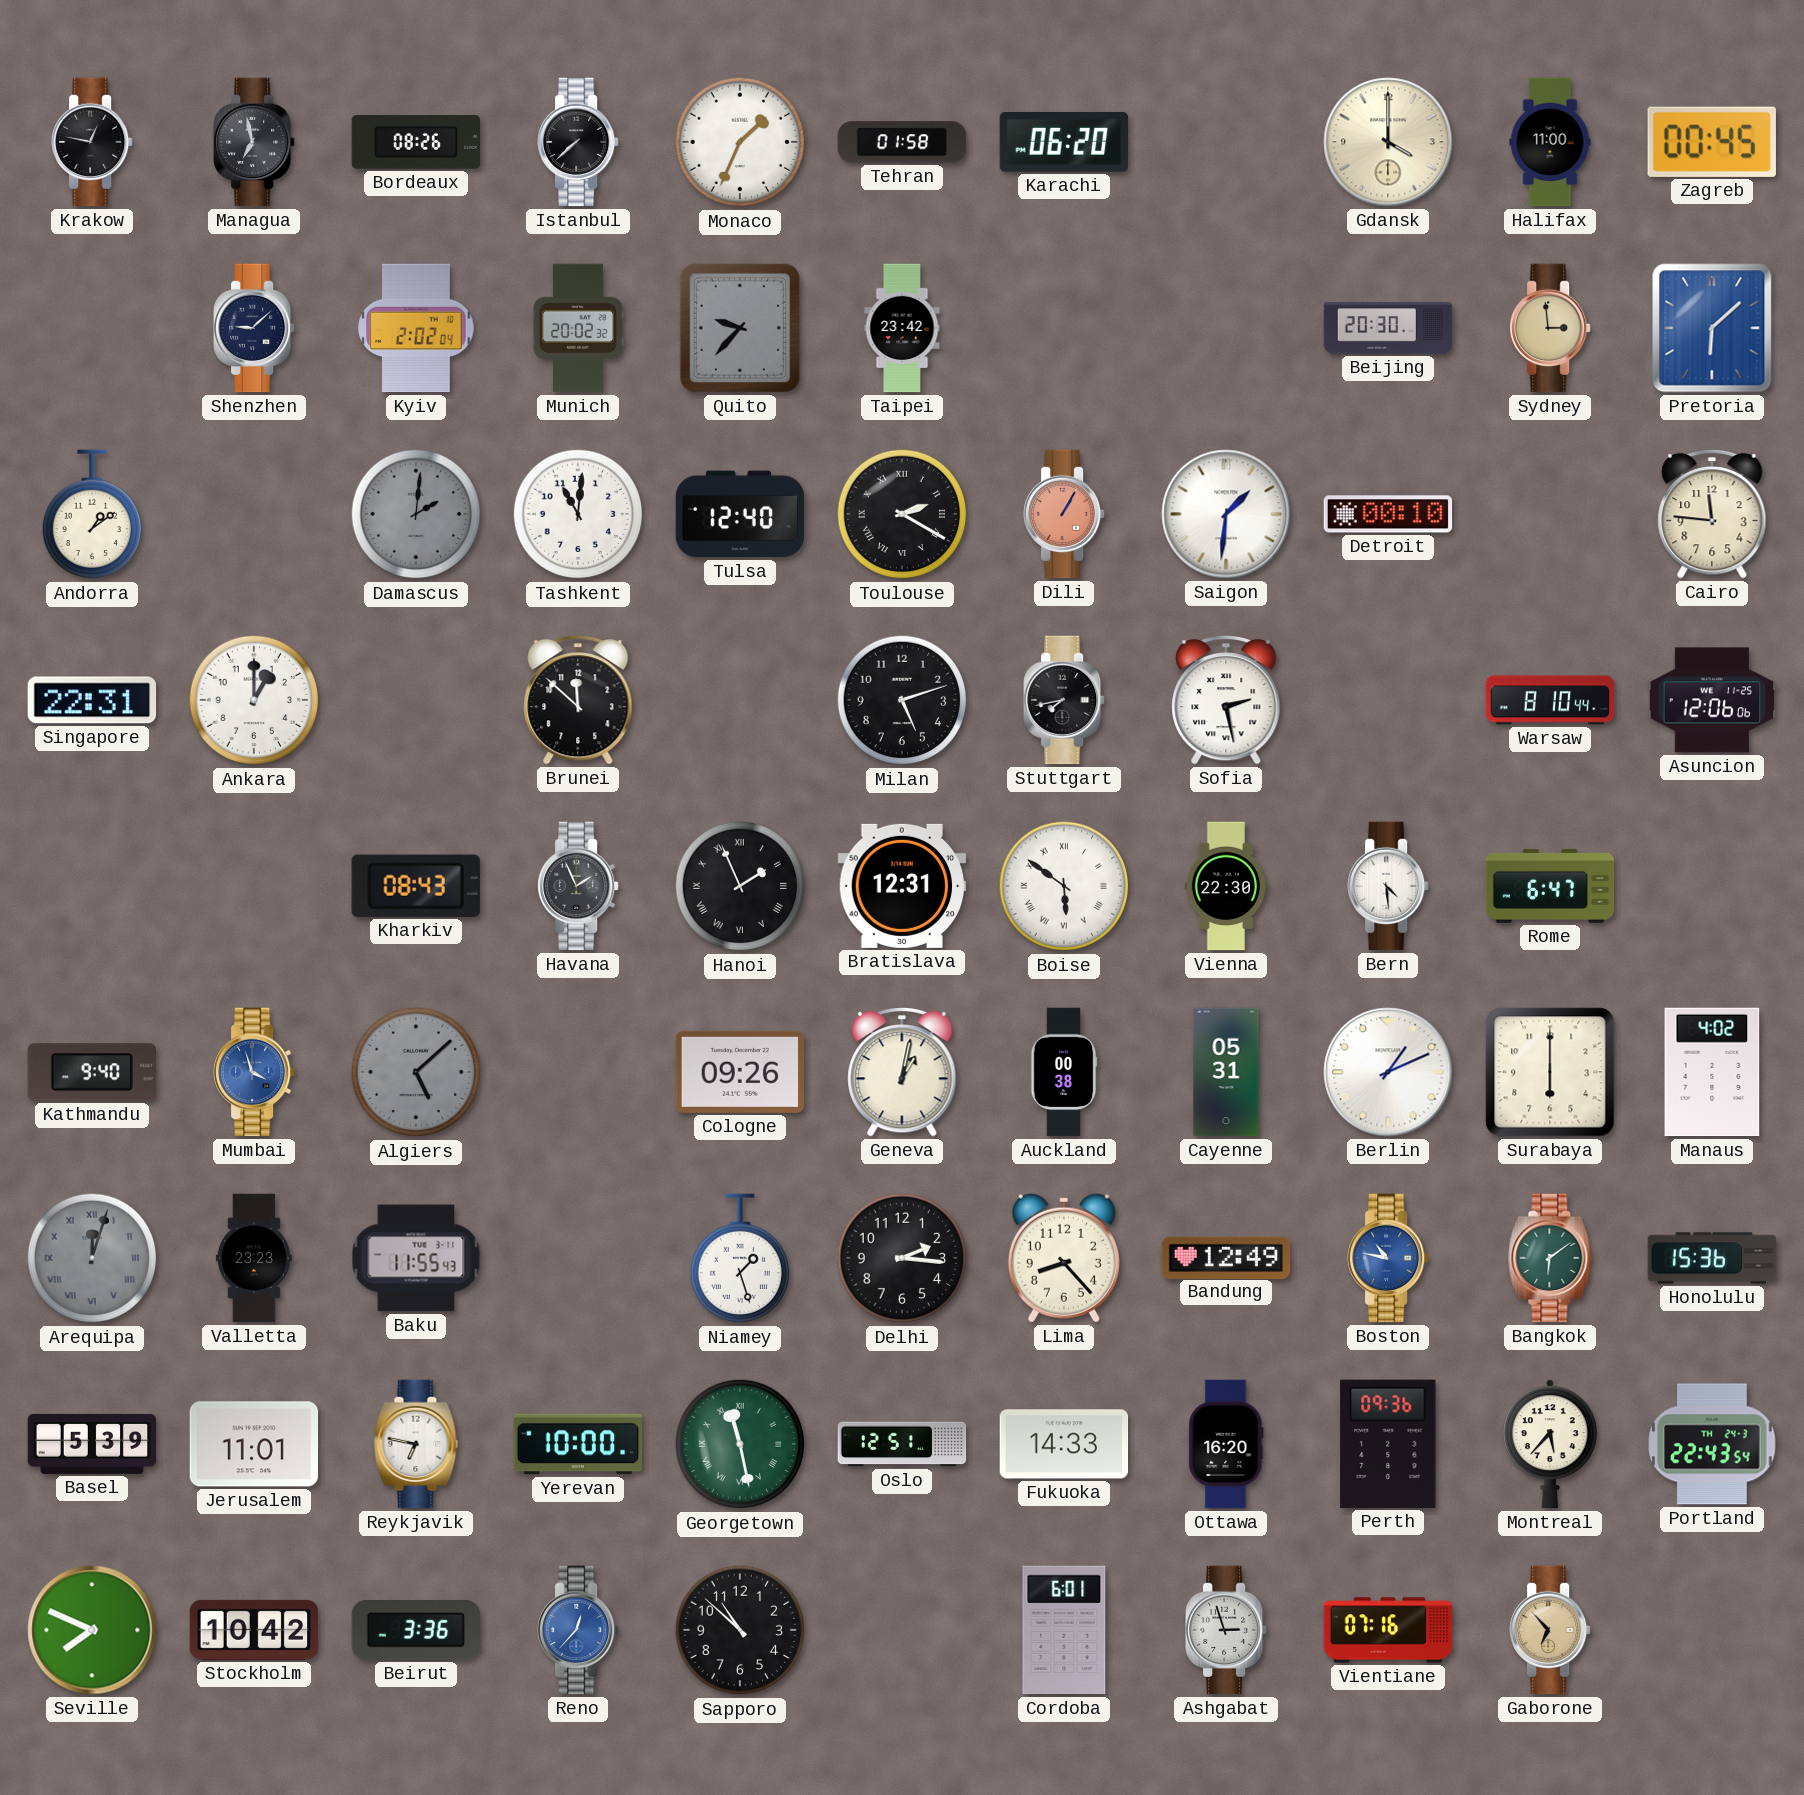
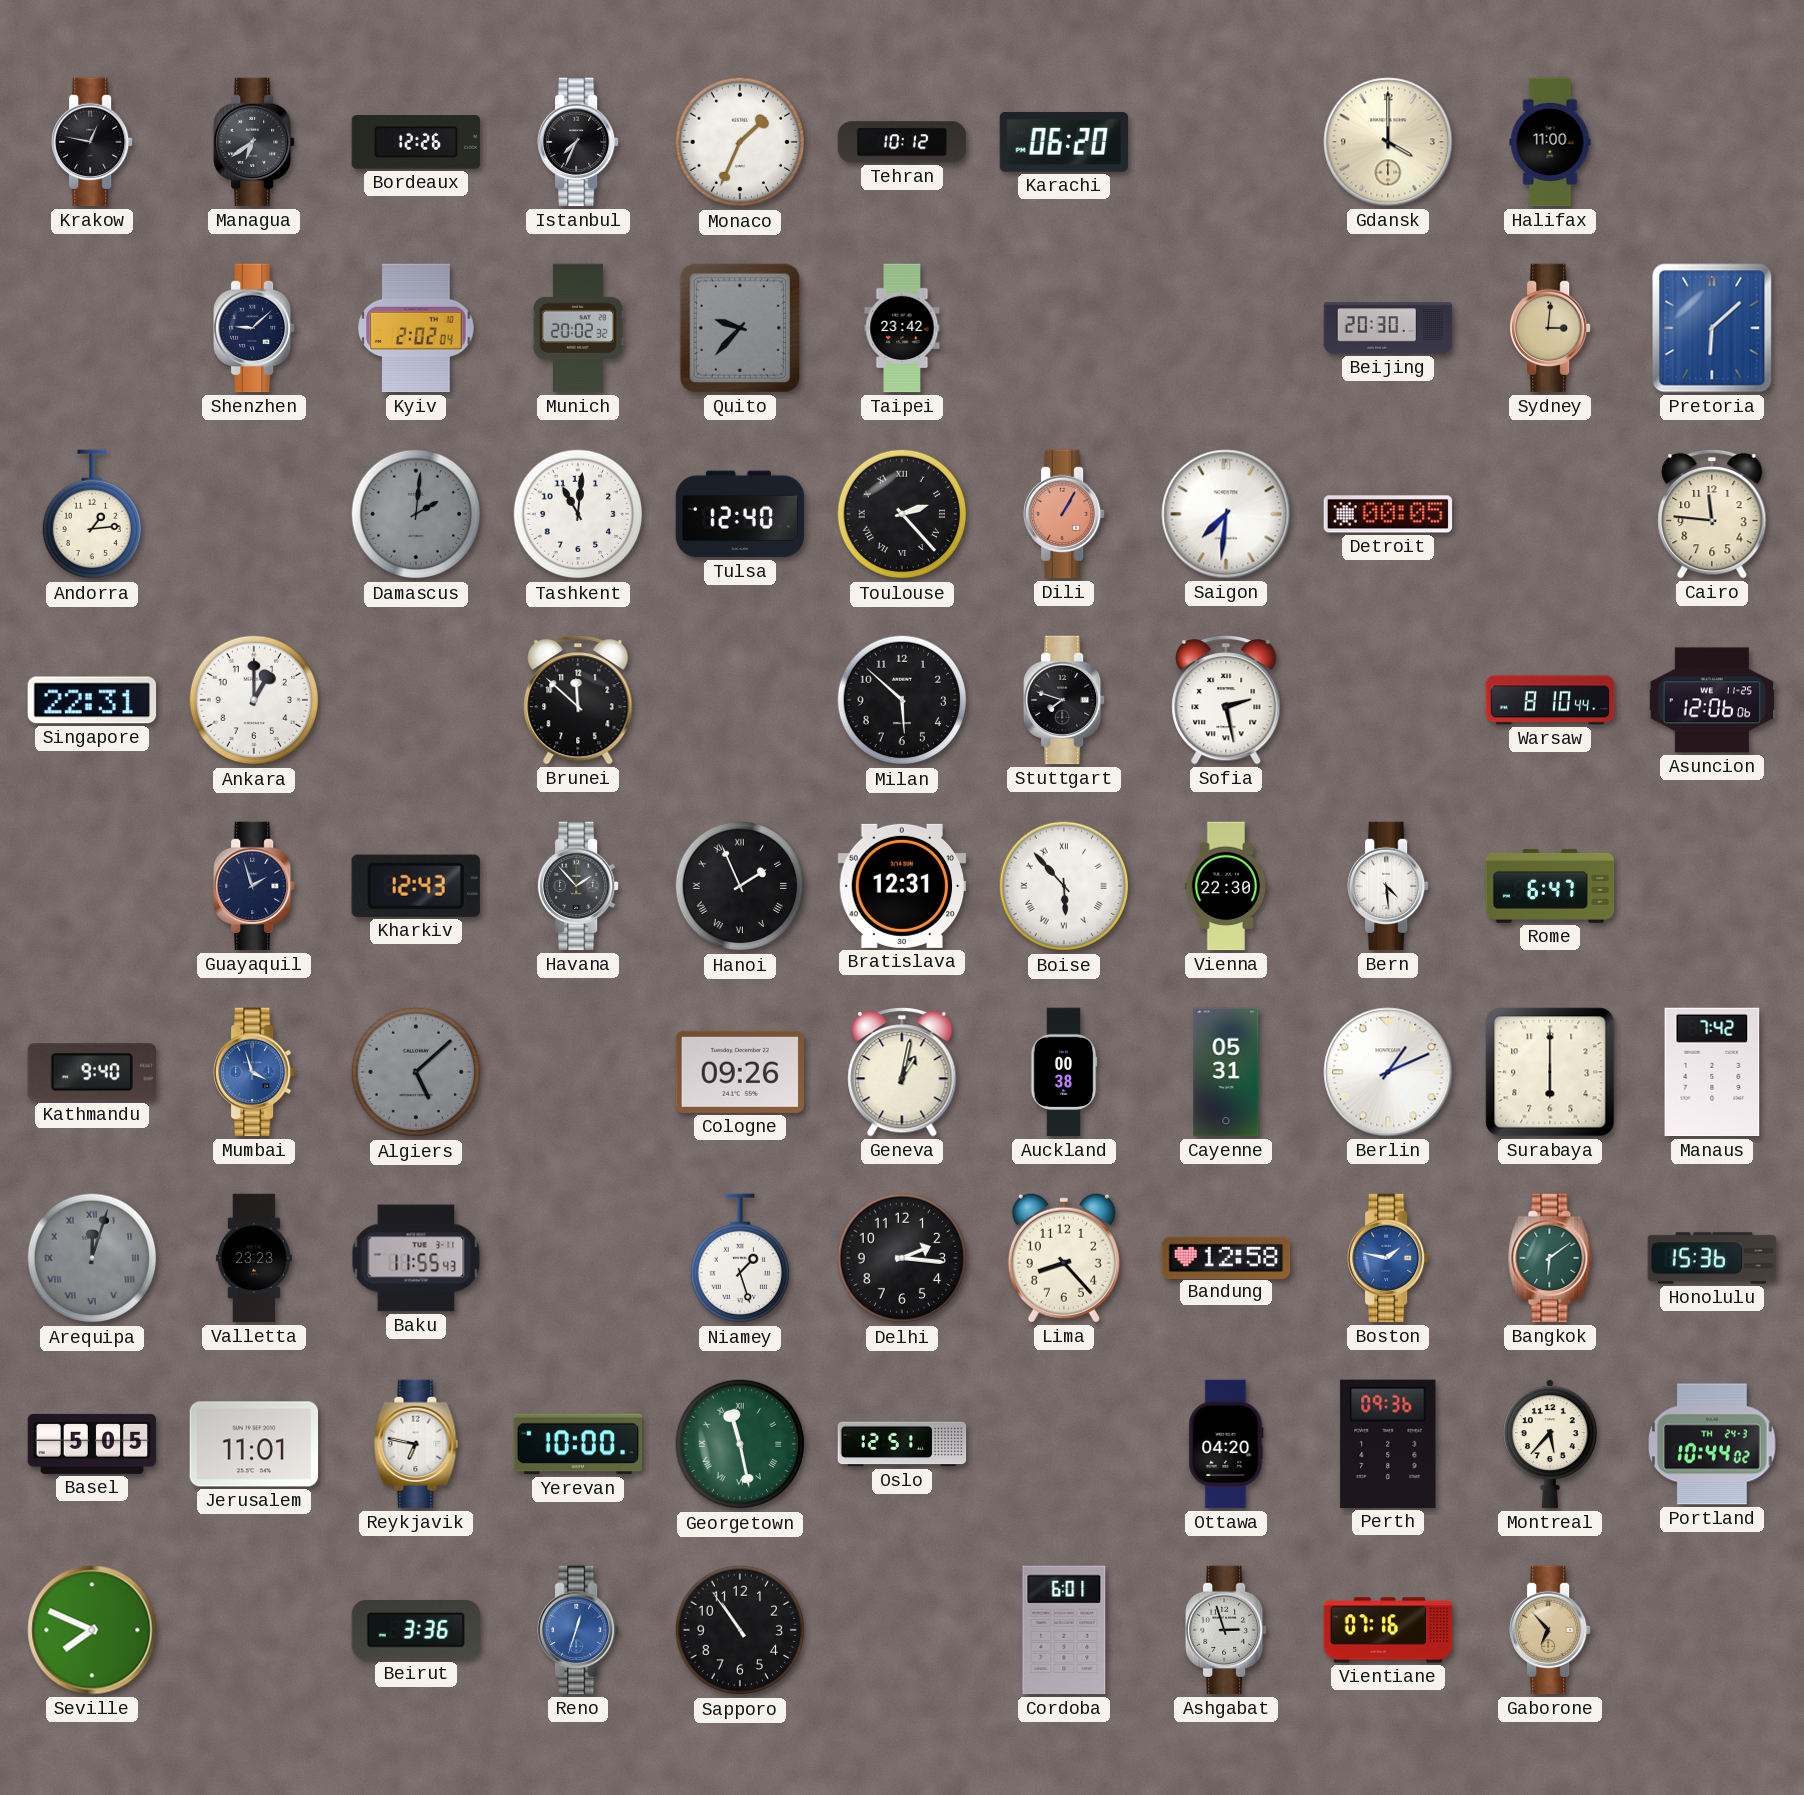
Managua: 6:58 -> 6:39
Bordeaux: 08:26 -> 12:26
Istanbul: 7:38 -> 7:34
Tehran: 01:58 -> 10:12
Zagreb: 00:45 -> none
Sydney: 2:59 -> 3:01
Andorra: 1:09 -> 1:14
Toulouse: 2:20 -> 2:23
Saigon: 1:31 -> 7:31
Detroit: 00:10 -> 00:05
Milan: 5:12 -> 5:52
Stuttgart: 7:43 -> 7:48
Guayaquil: none -> 1:57
Kharkiv: 08:43 -> 12:43
Havana: 1:56 -> 1:53
Boise: 5:51 -> 5:53
Manaus: 4:02 -> 7:42
Bandung: 12:49 -> 12:58
Boston: 10:47 -> 1:47
Basel: 5:39 -> 5:05
Fukuoka: 14:33 -> none
Ottawa: 16:20 -> 04:20
Portland: 22:43 -> 10:44
Stockholm: 10:42 -> none
Reno: 12:37 -> 12:33
Sapporo: 10:52 -> 10:54
